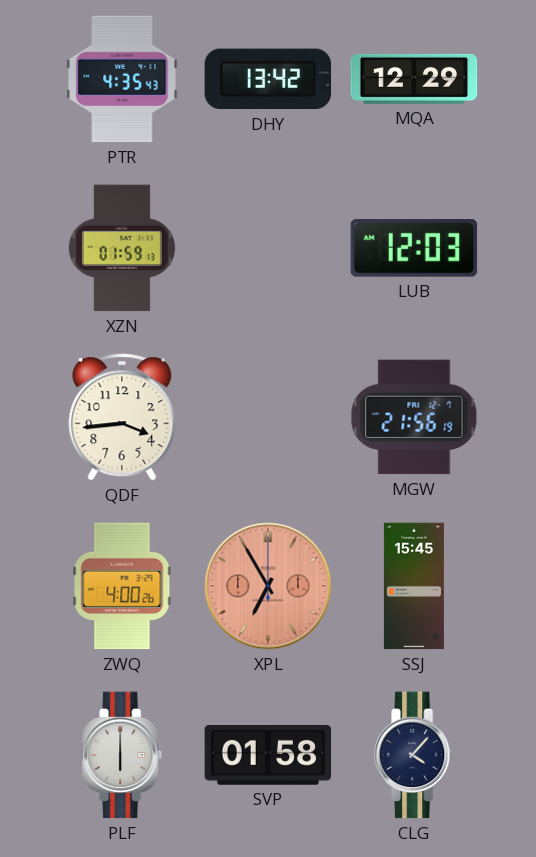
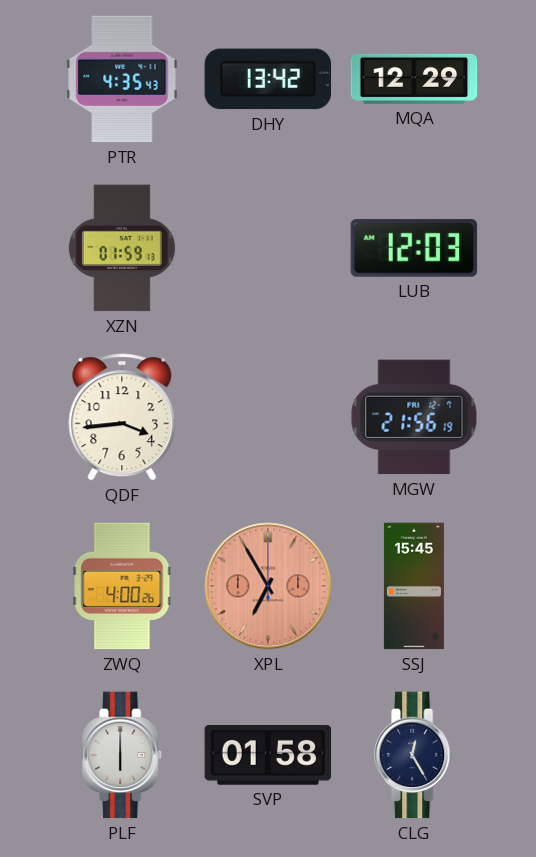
CLG: 4:07 -> 12:25
